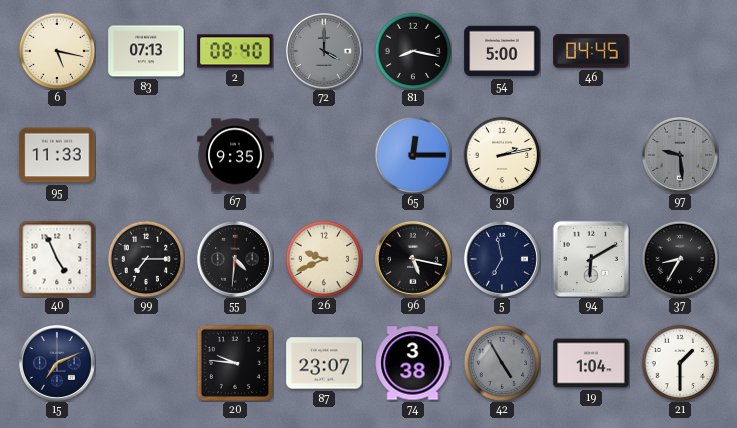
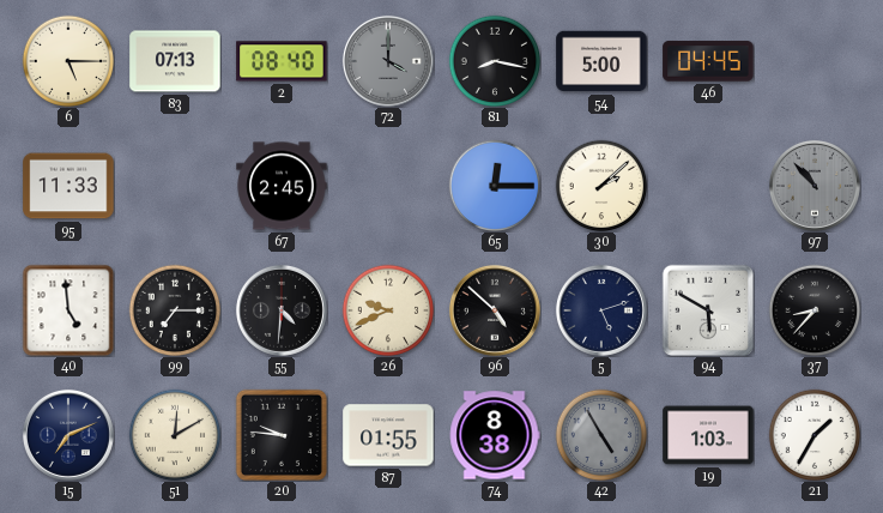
6: 5:17 -> 5:15
67: 9:35 -> 2:45
30: 2:13 -> 2:08
97: 9:29 -> 10:53
40: 4:56 -> 4:59
96: 5:17 -> 4:52
5: 6:58 -> 5:12
94: 6:10 -> 5:50
37: 8:35 -> 8:37
51: none -> 12:10
87: 23:07 -> 01:55
74: 3:38 -> 8:38
19: 1:04 -> 1:03
21: 1:30 -> 1:35
